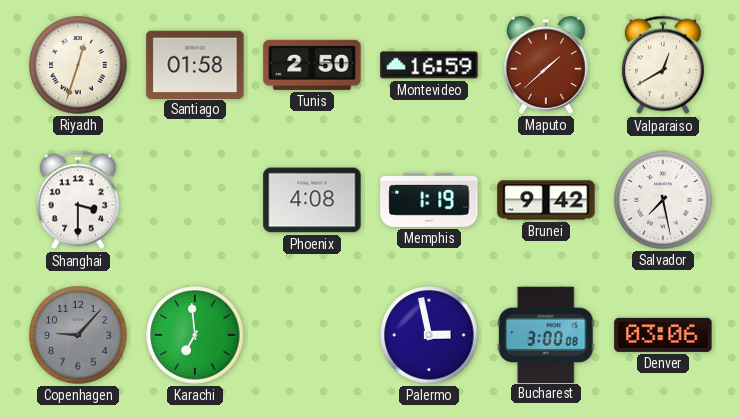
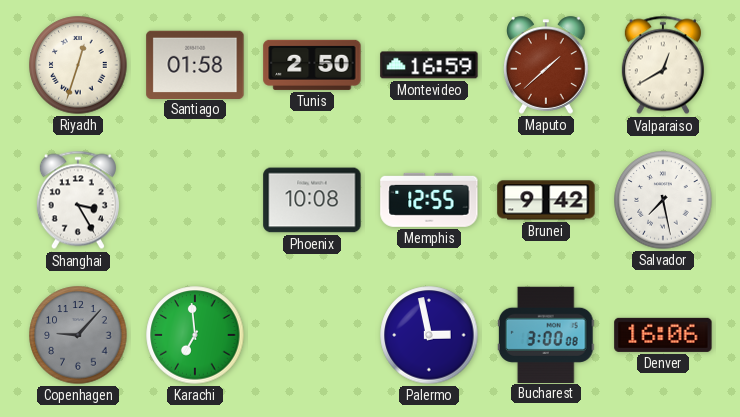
Shanghai: 3:30 -> 3:25
Phoenix: 4:08 -> 10:08
Memphis: 1:19 -> 12:55
Denver: 03:06 -> 16:06
